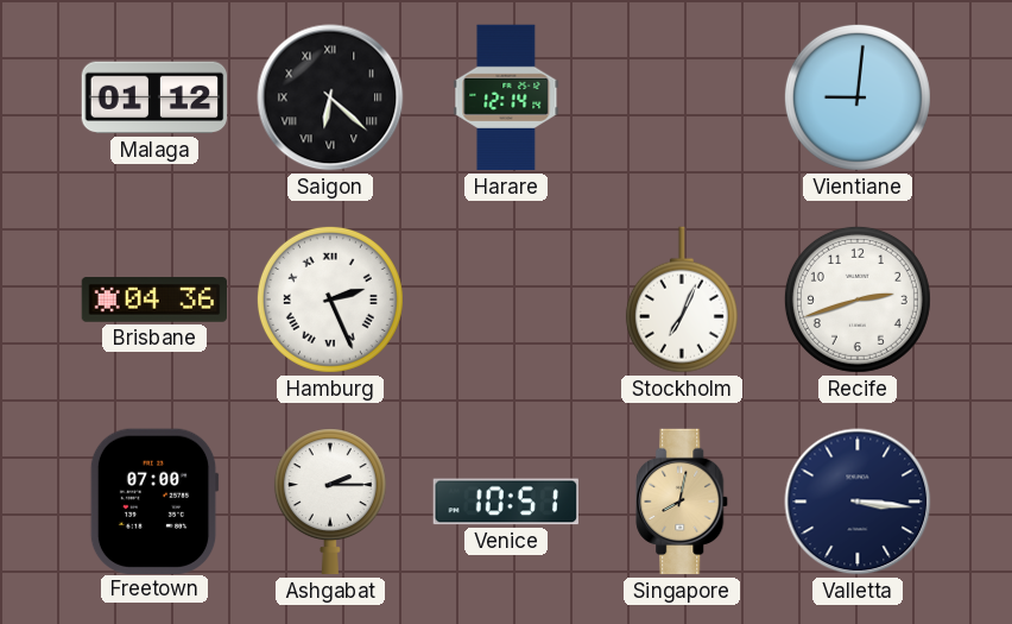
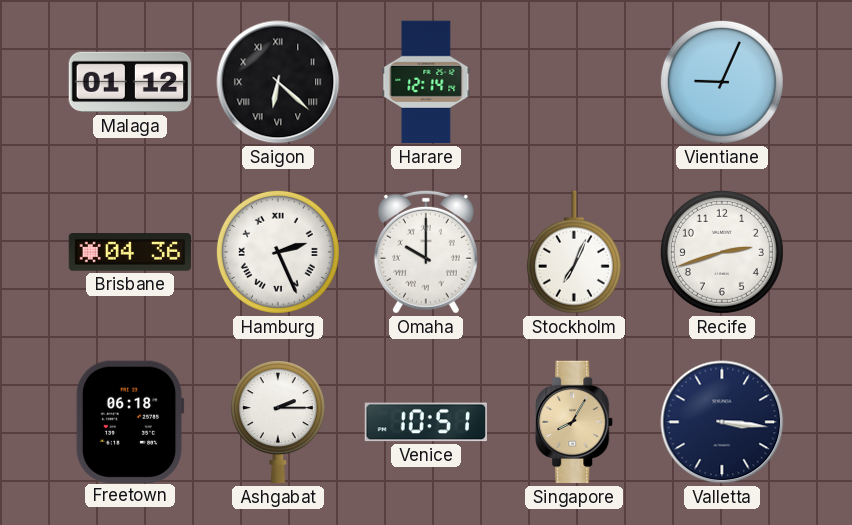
Vientiane: 9:01 -> 9:04
Omaha: none -> 10:00
Freetown: 07:00 -> 06:18
Singapore: 8:02 -> 8:05
